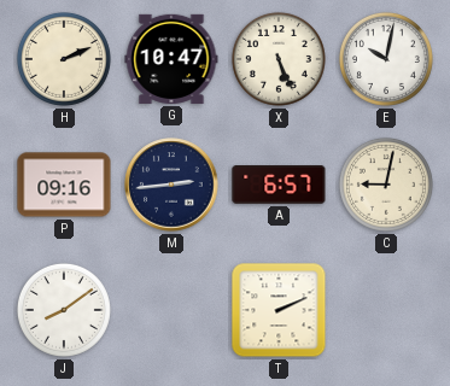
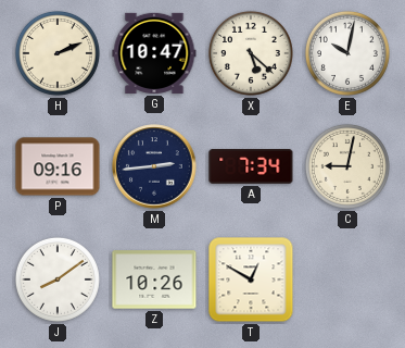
X: 5:26 -> 5:22
A: 6:57 -> 7:34
Z: none -> 10:26
T: 2:11 -> 12:50
